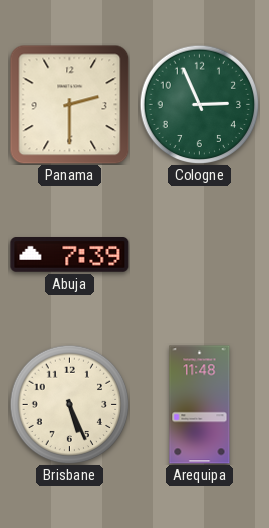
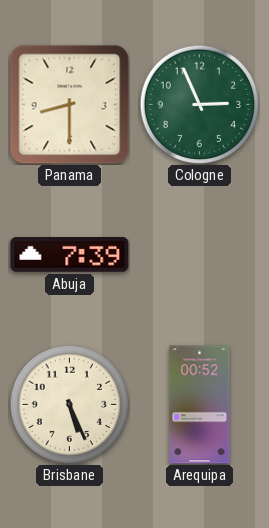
Panama: 2:30 -> 8:30
Arequipa: 11:48 -> 00:52
